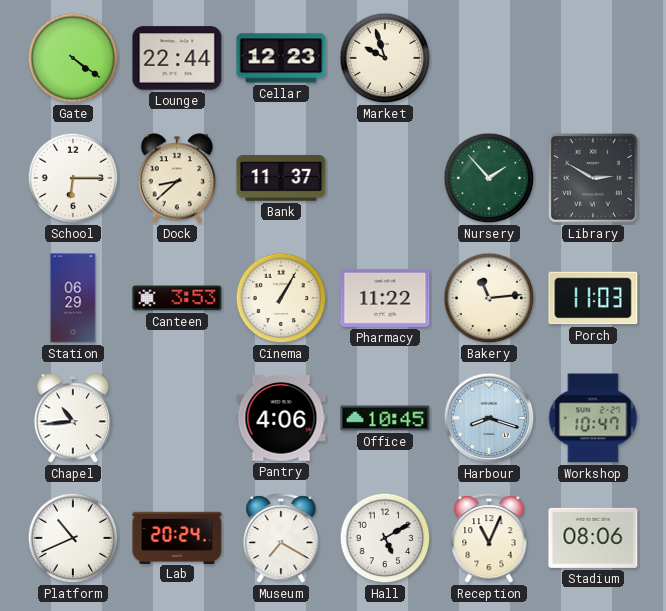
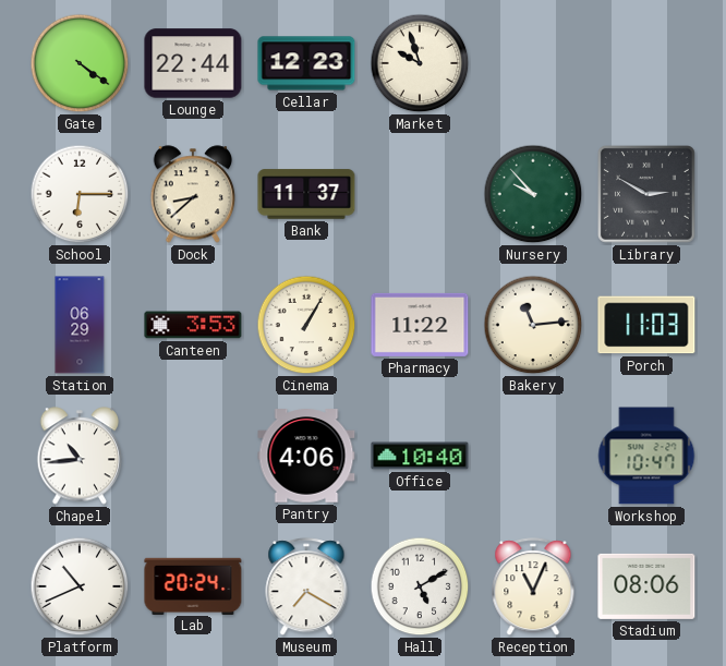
Nursery: 1:53 -> 9:53
Office: 10:45 -> 10:40
Harbour: 8:18 -> none
